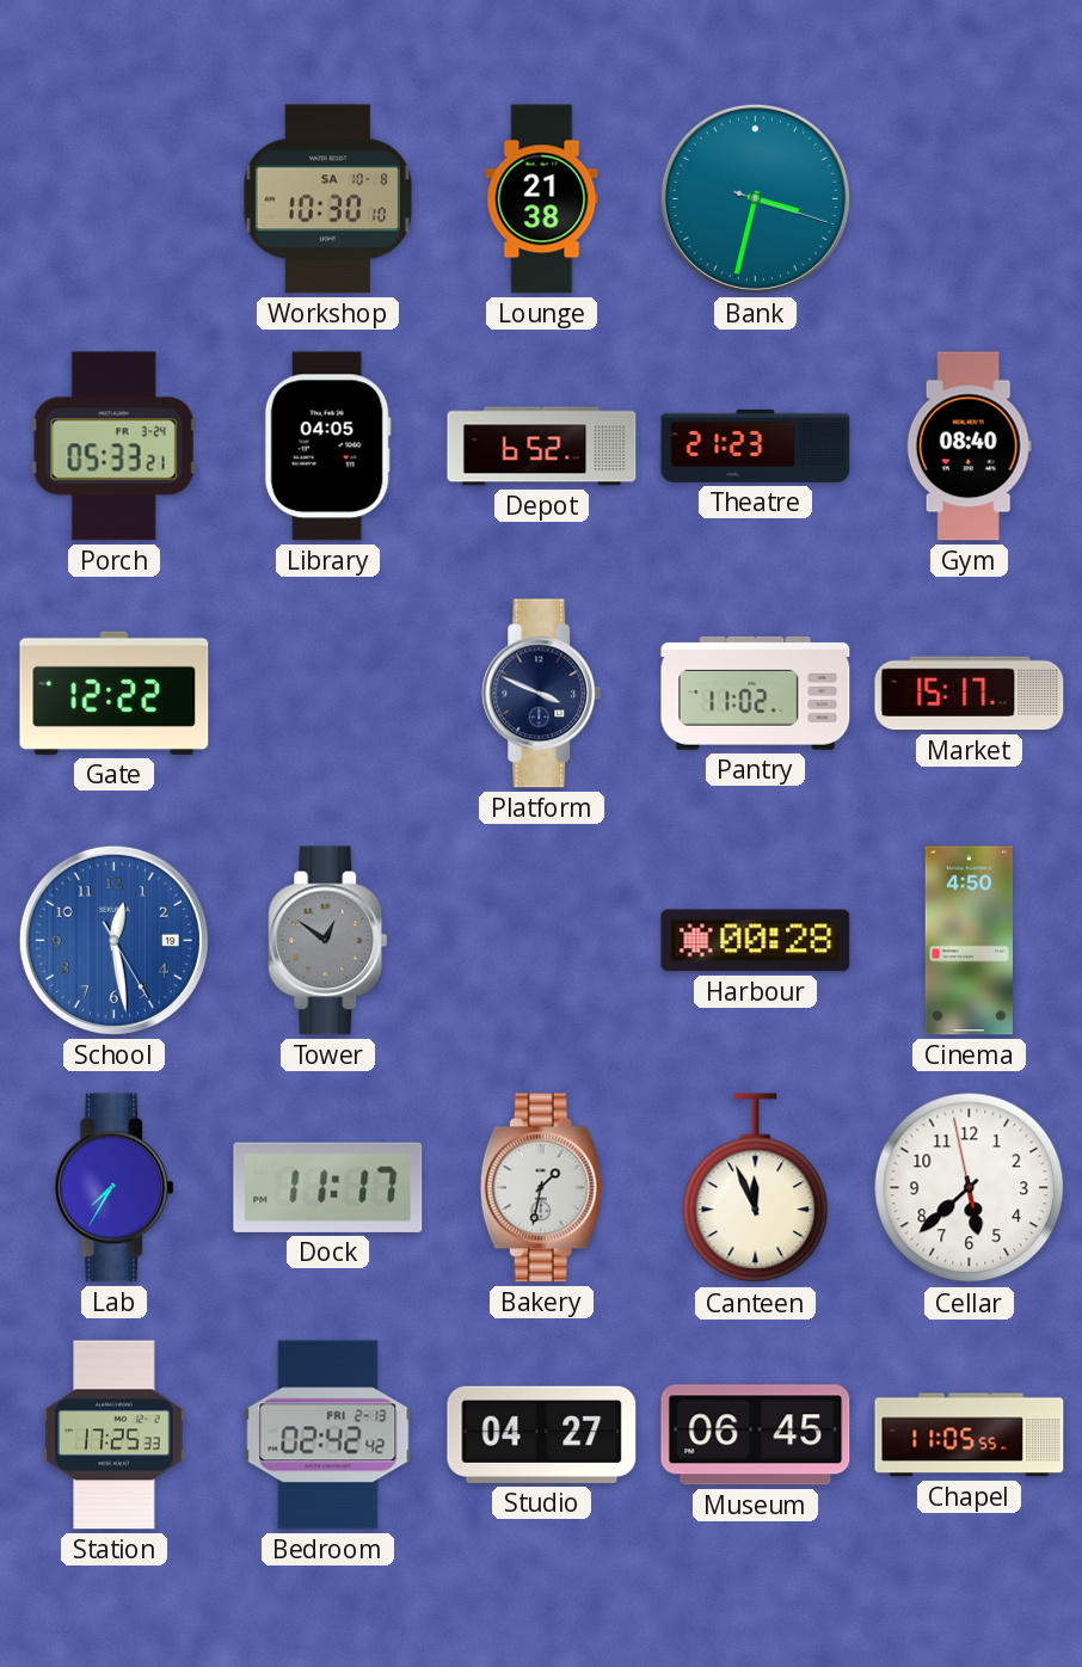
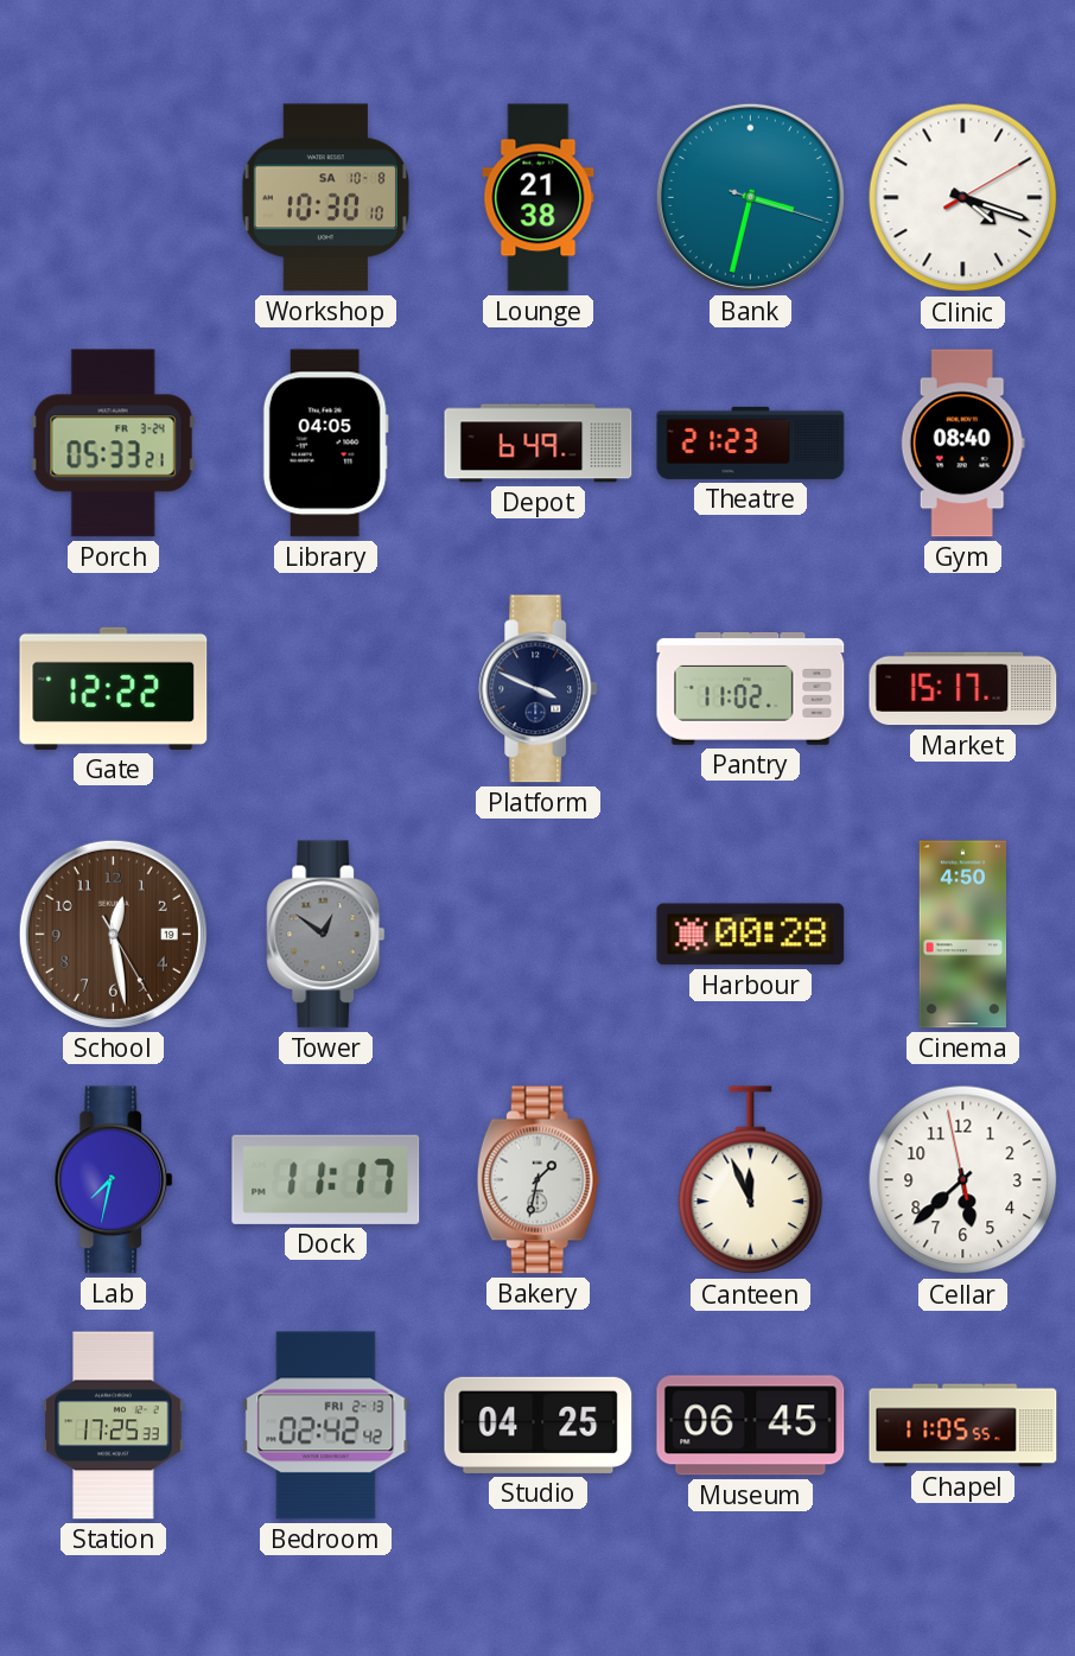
Clinic: none -> 4:18
Depot: 6:52 -> 6:49
School dial: blue -> brown
Lab: 7:35 -> 7:32
Studio: 04:27 -> 04:25
